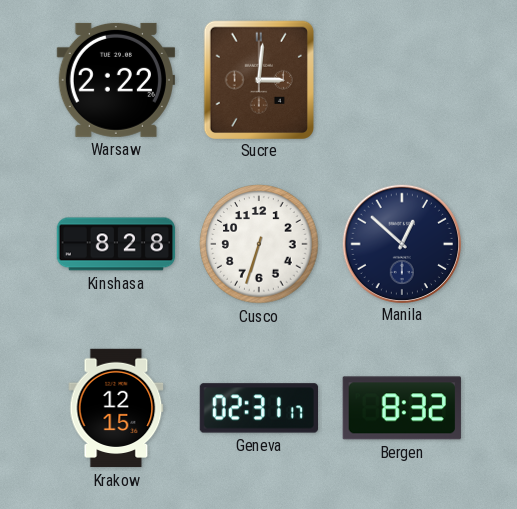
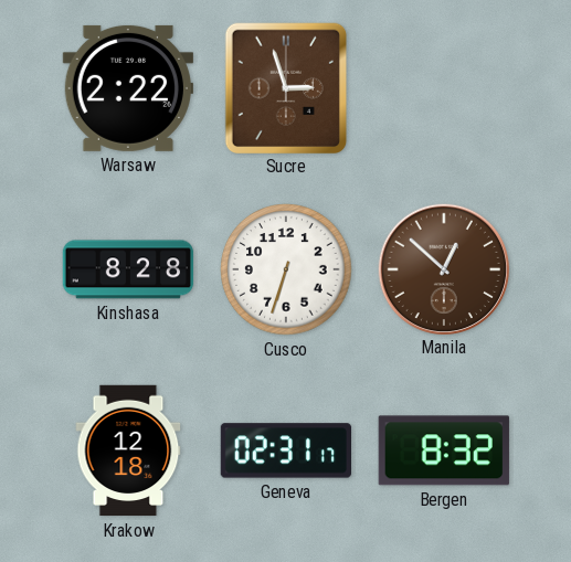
Sucre: 3:01 -> 2:57
Manila dial: navy -> brown
Krakow: 12:15 -> 12:18
